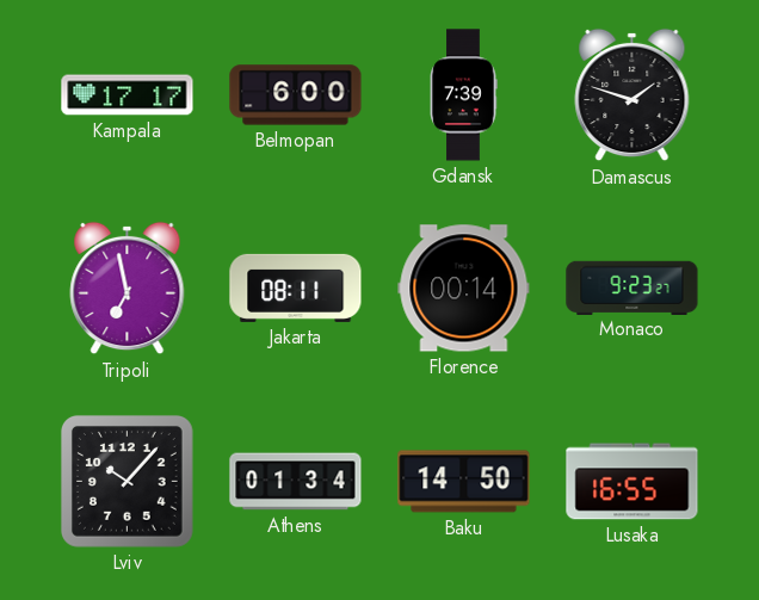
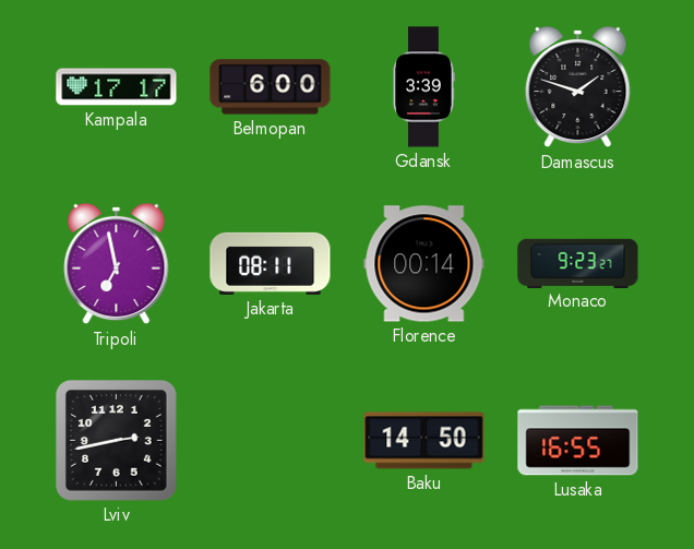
Gdansk: 7:39 -> 3:39
Lviv: 10:07 -> 2:43
Athens: 01:34 -> none
